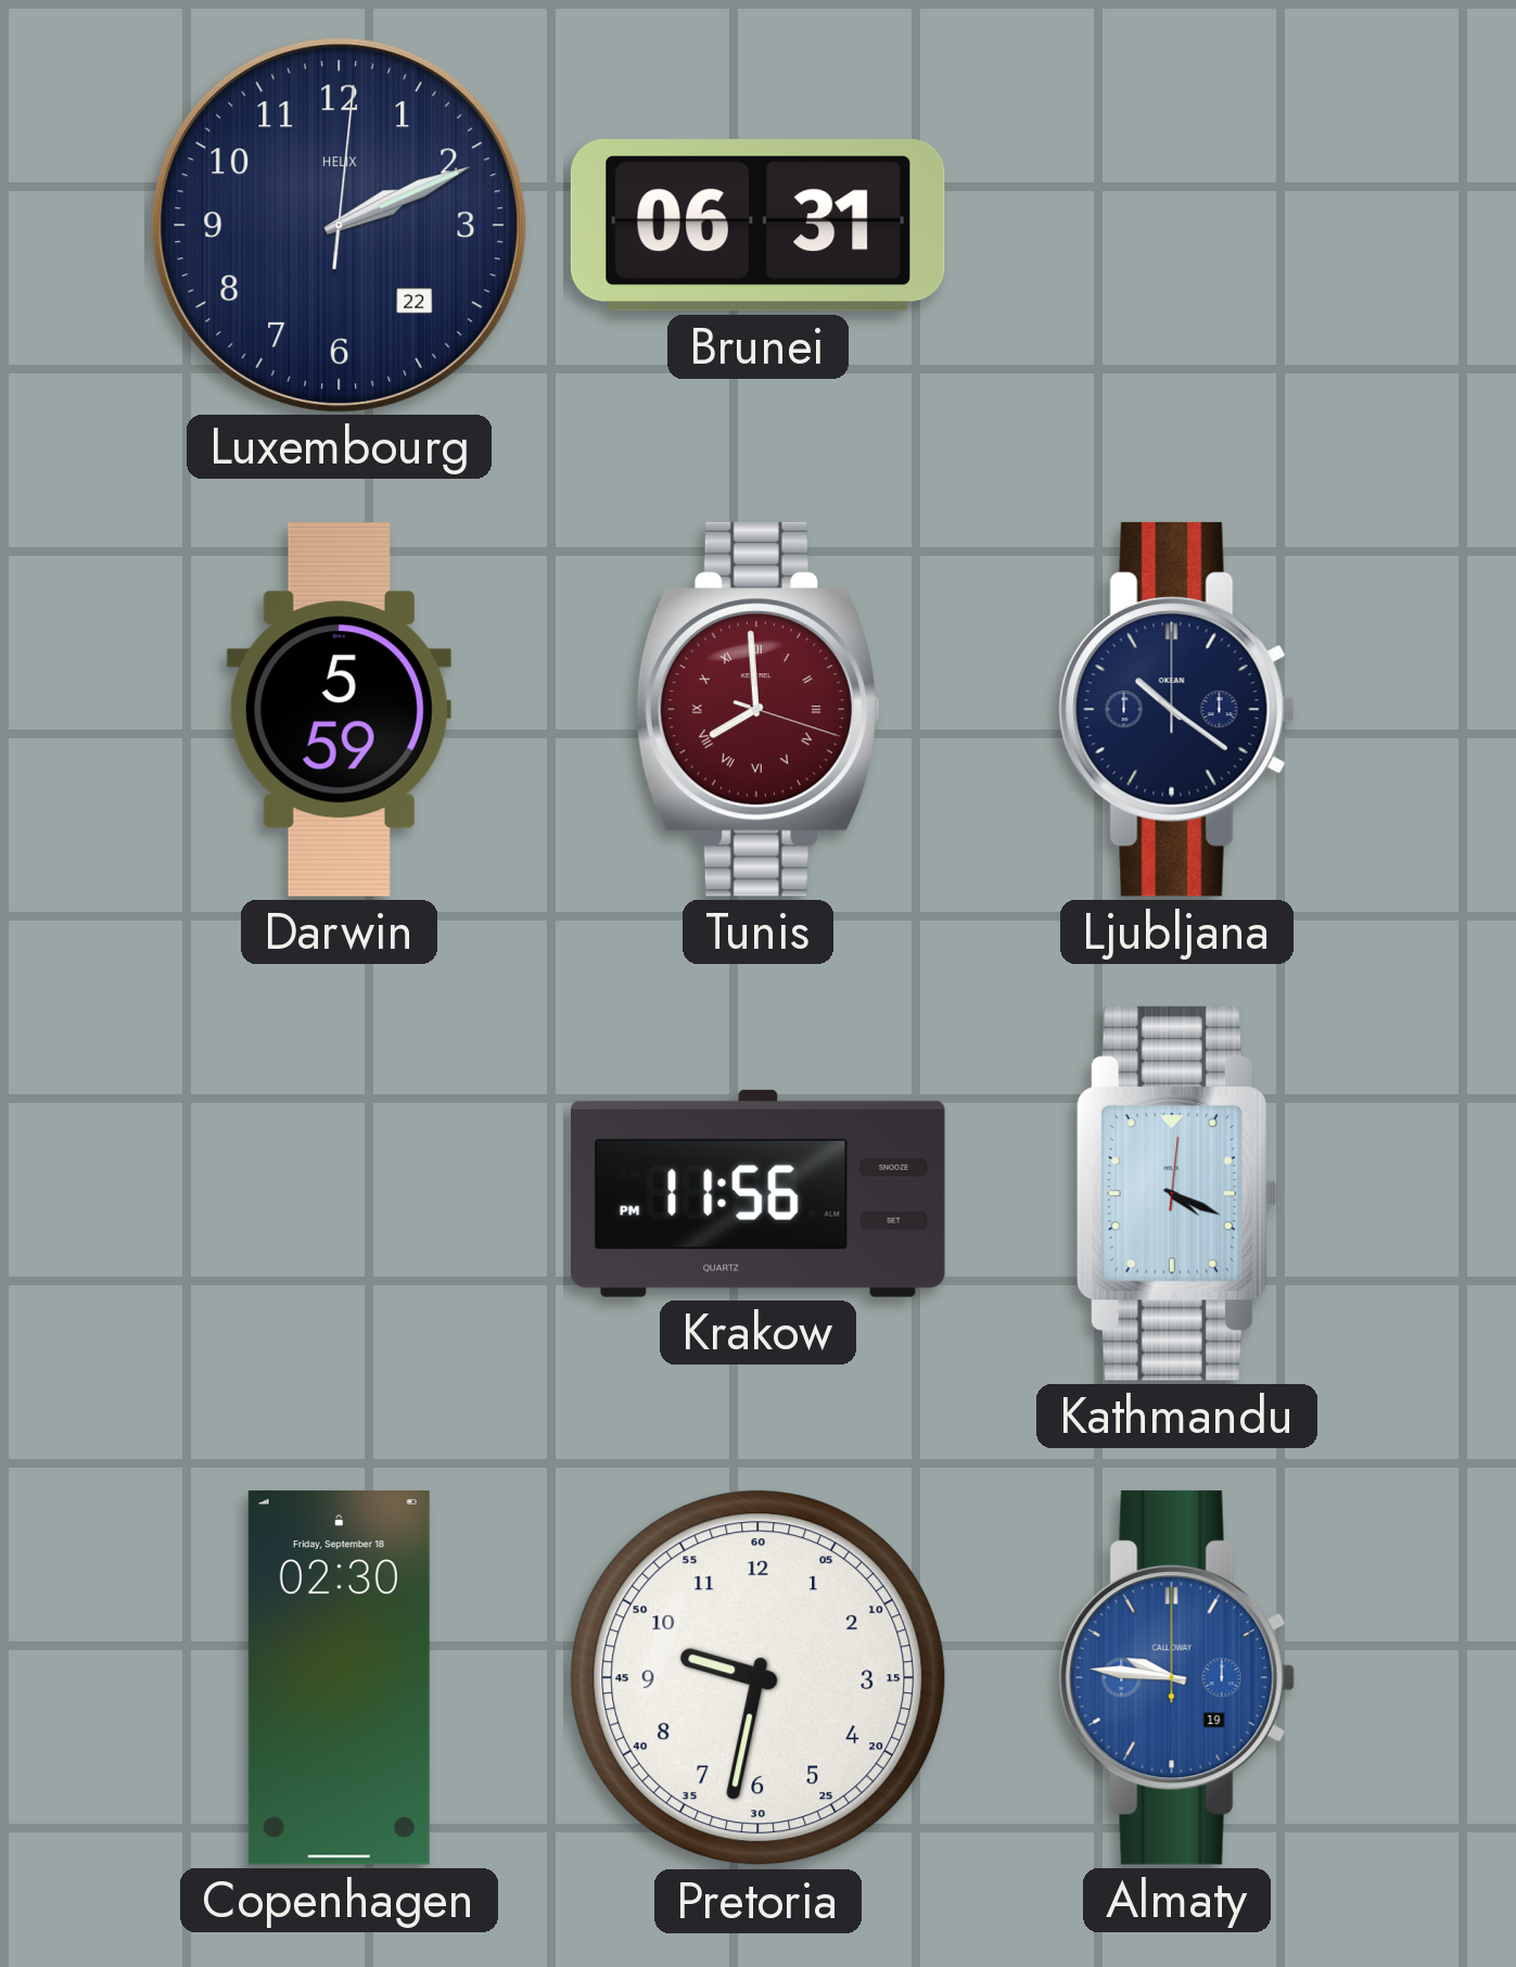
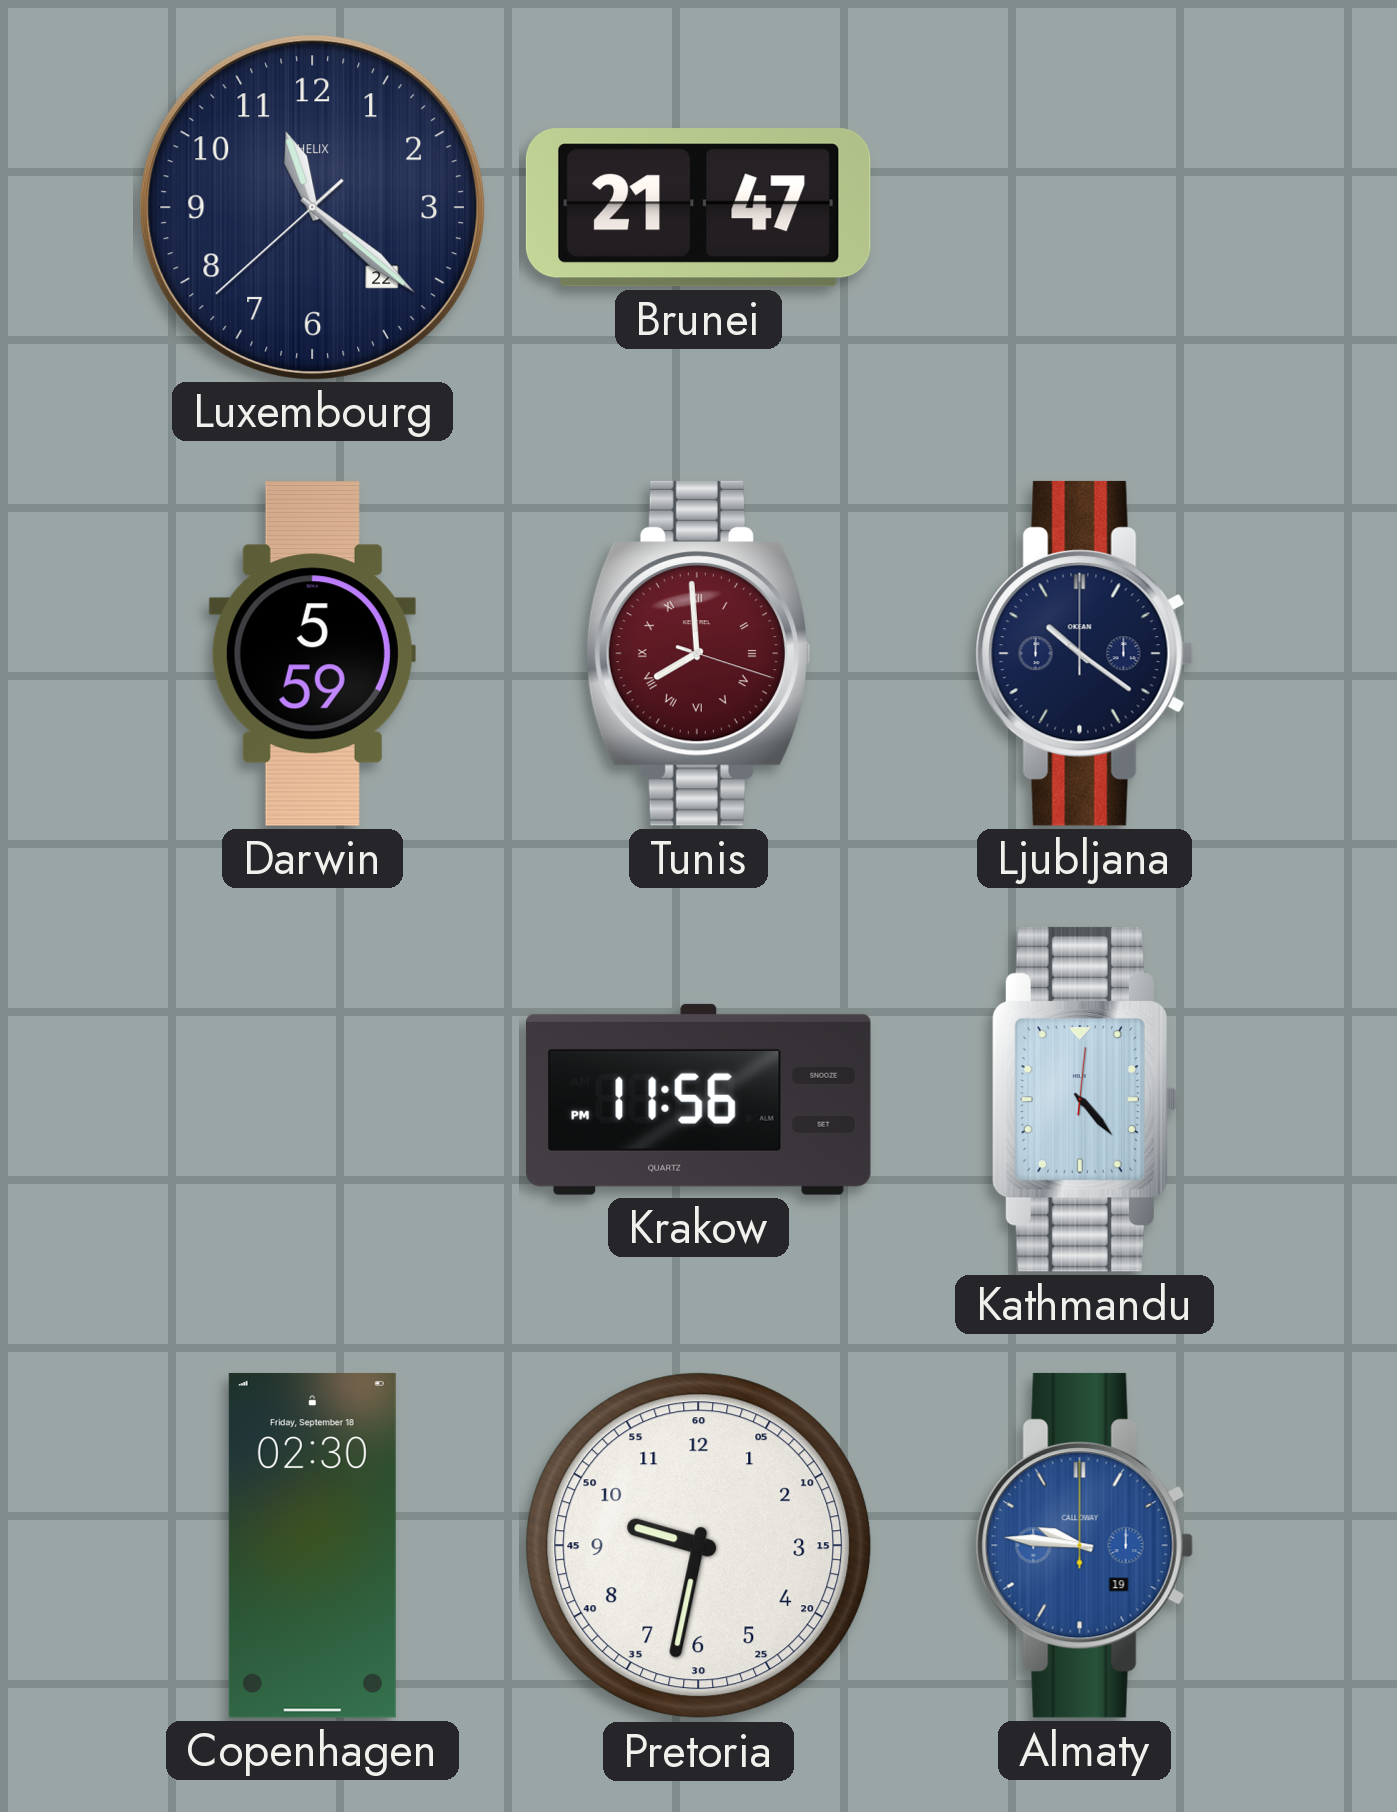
Luxembourg: 2:11 -> 11:21
Brunei: 06:31 -> 21:47
Kathmandu: 4:19 -> 4:23
